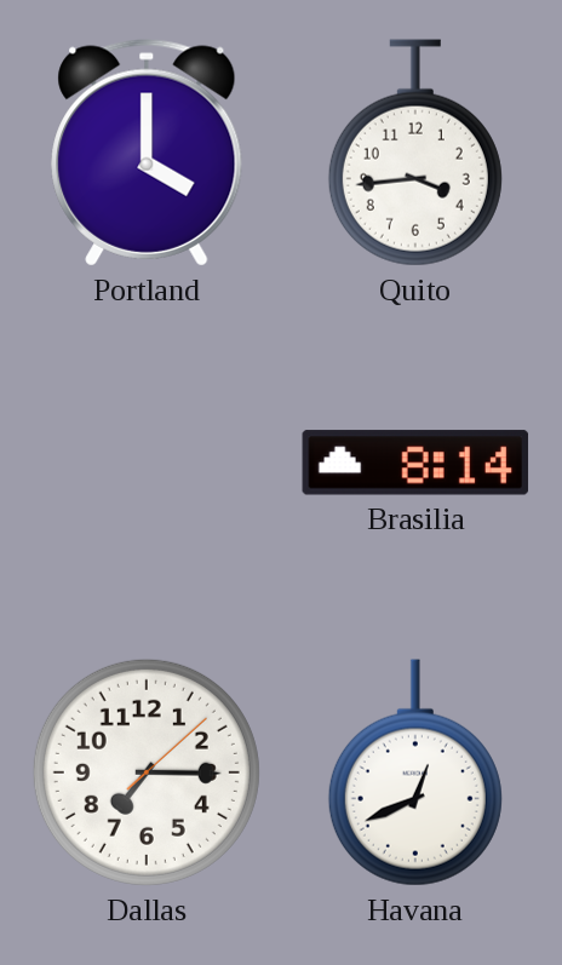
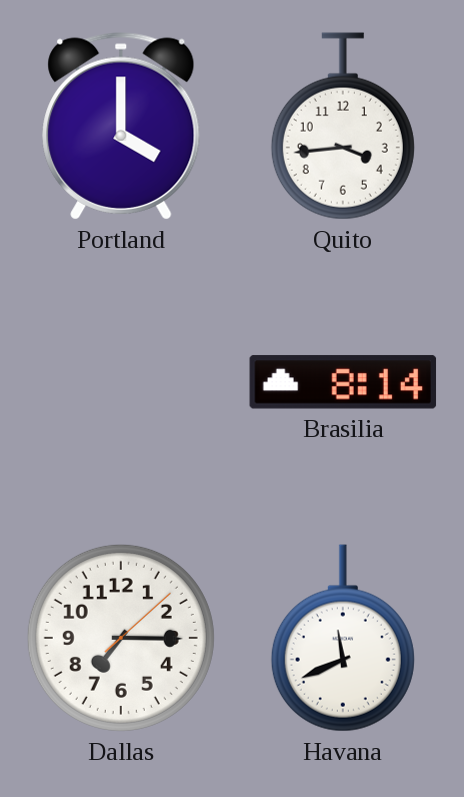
Havana: 12:41 -> 11:41
